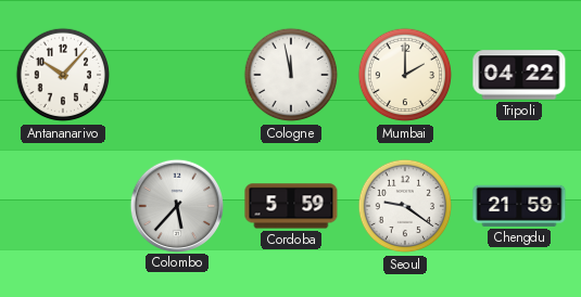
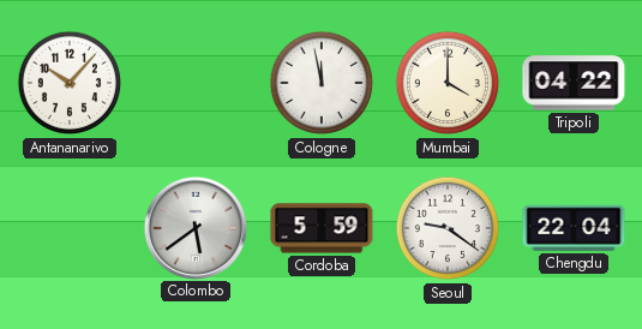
Mumbai: 2:00 -> 4:00
Colombo: 5:37 -> 5:39
Chengdu: 21:59 -> 22:04
